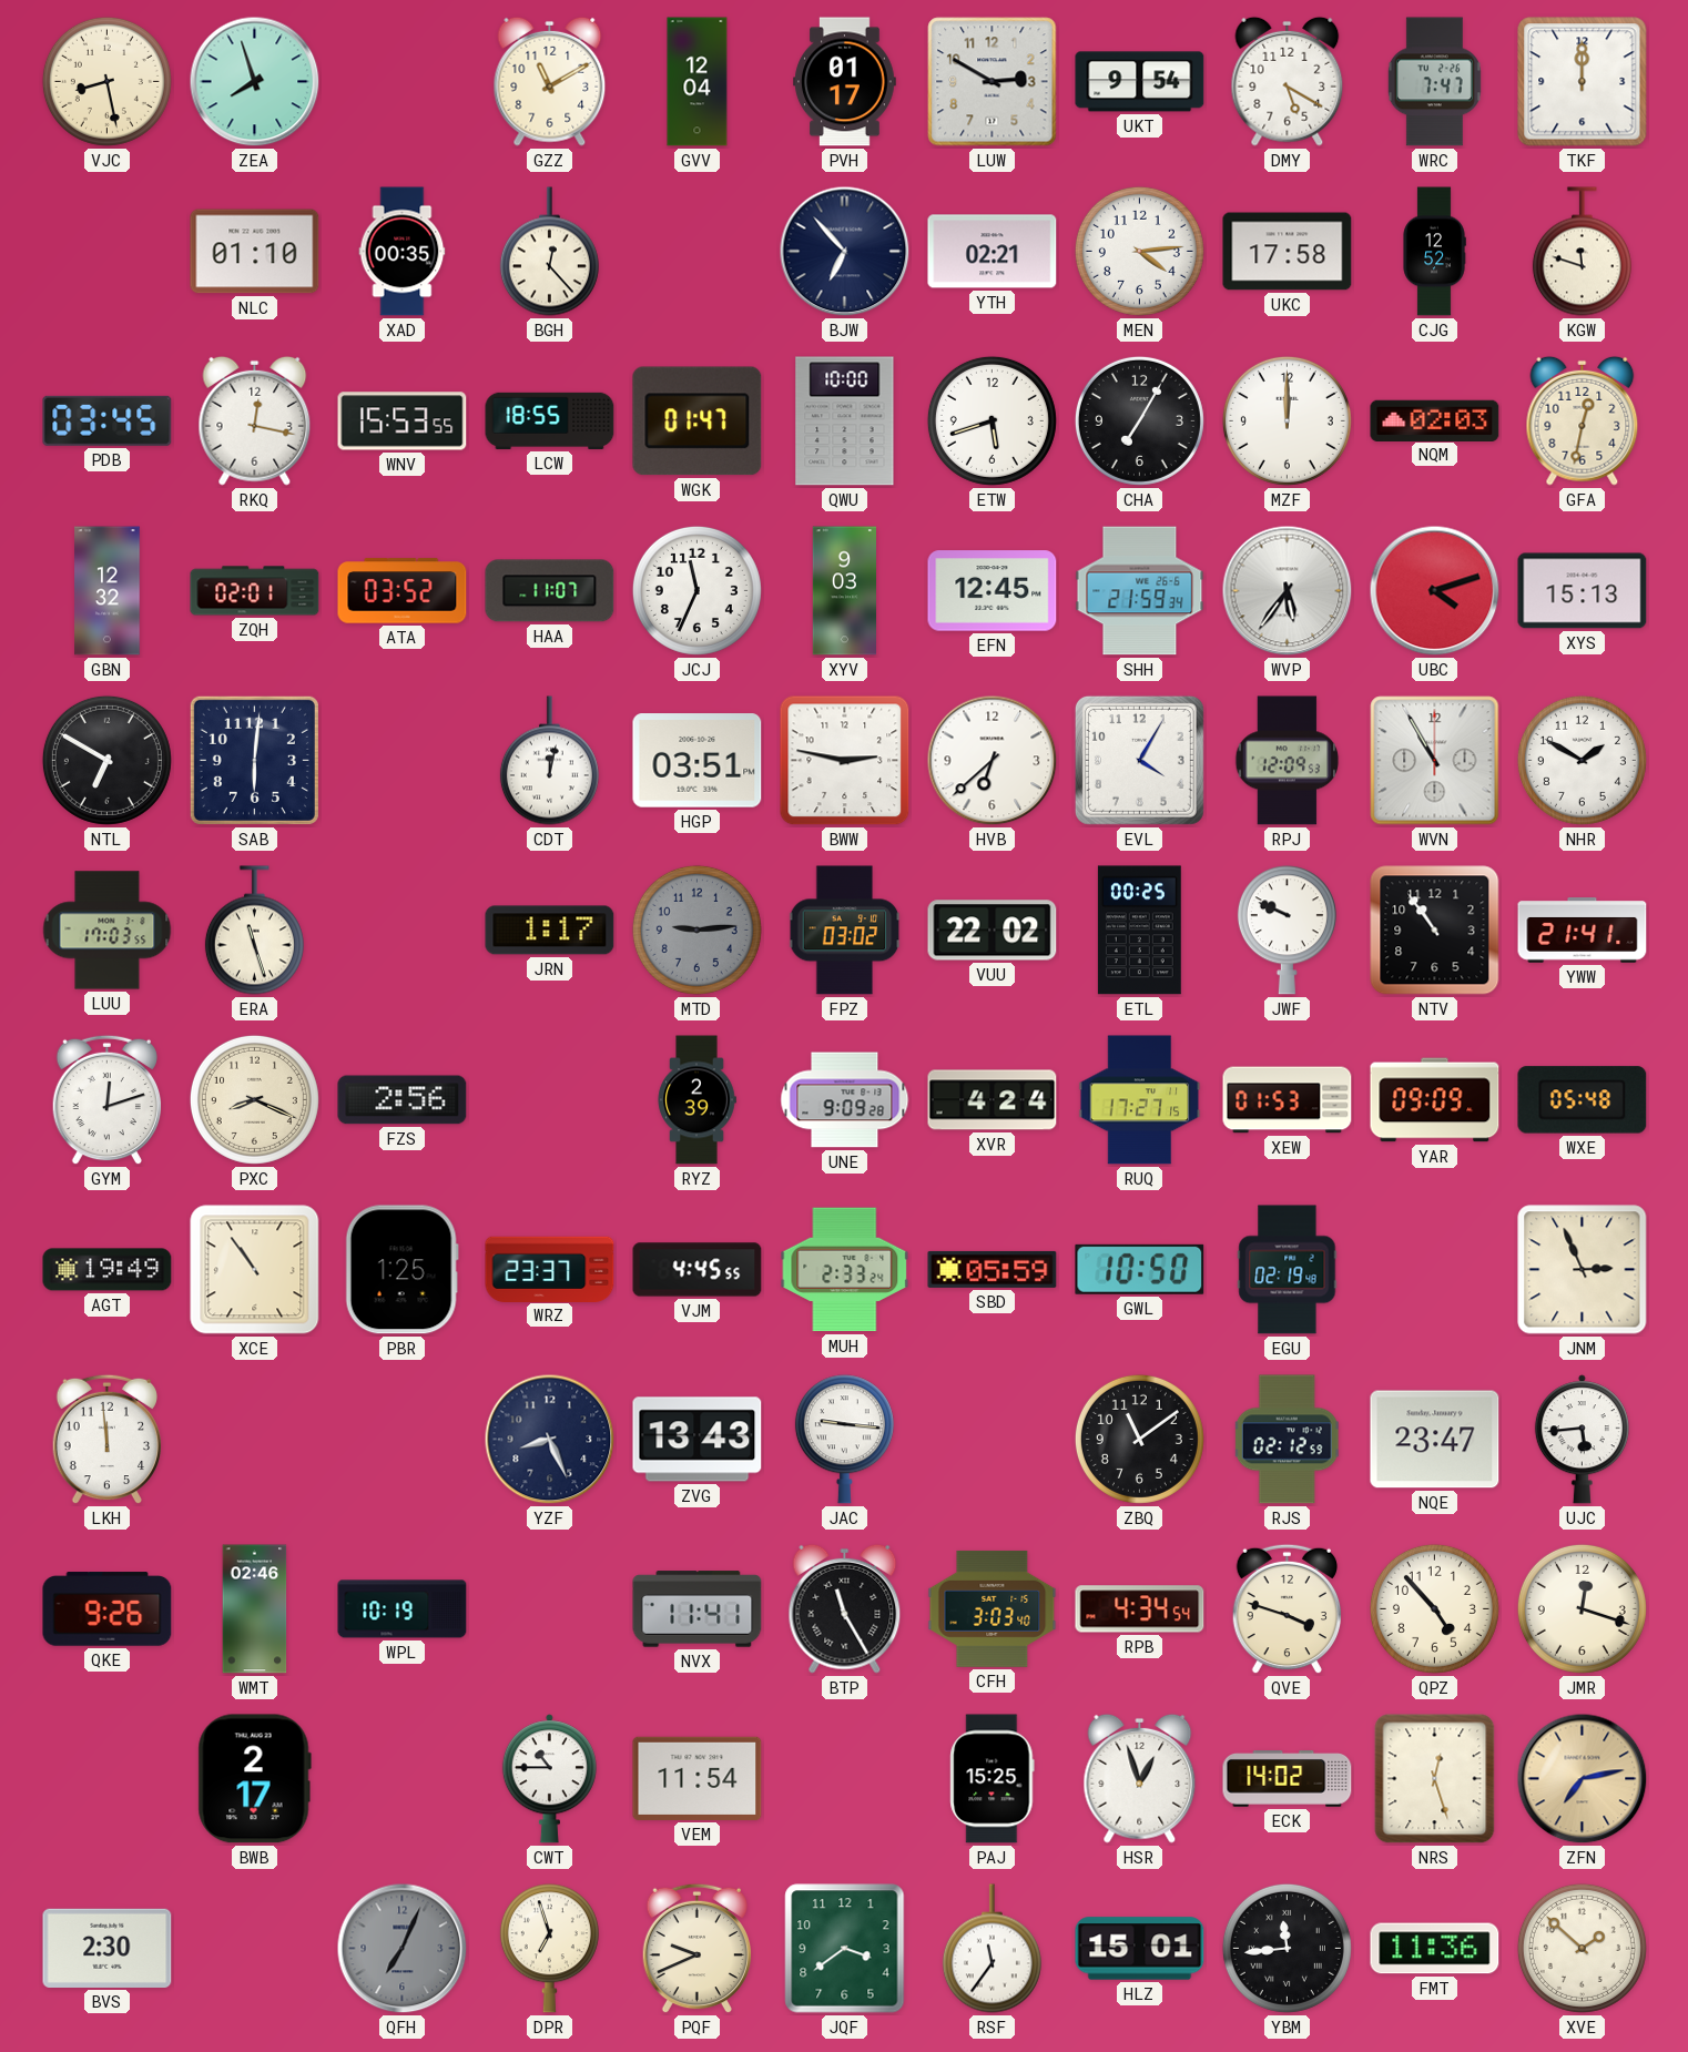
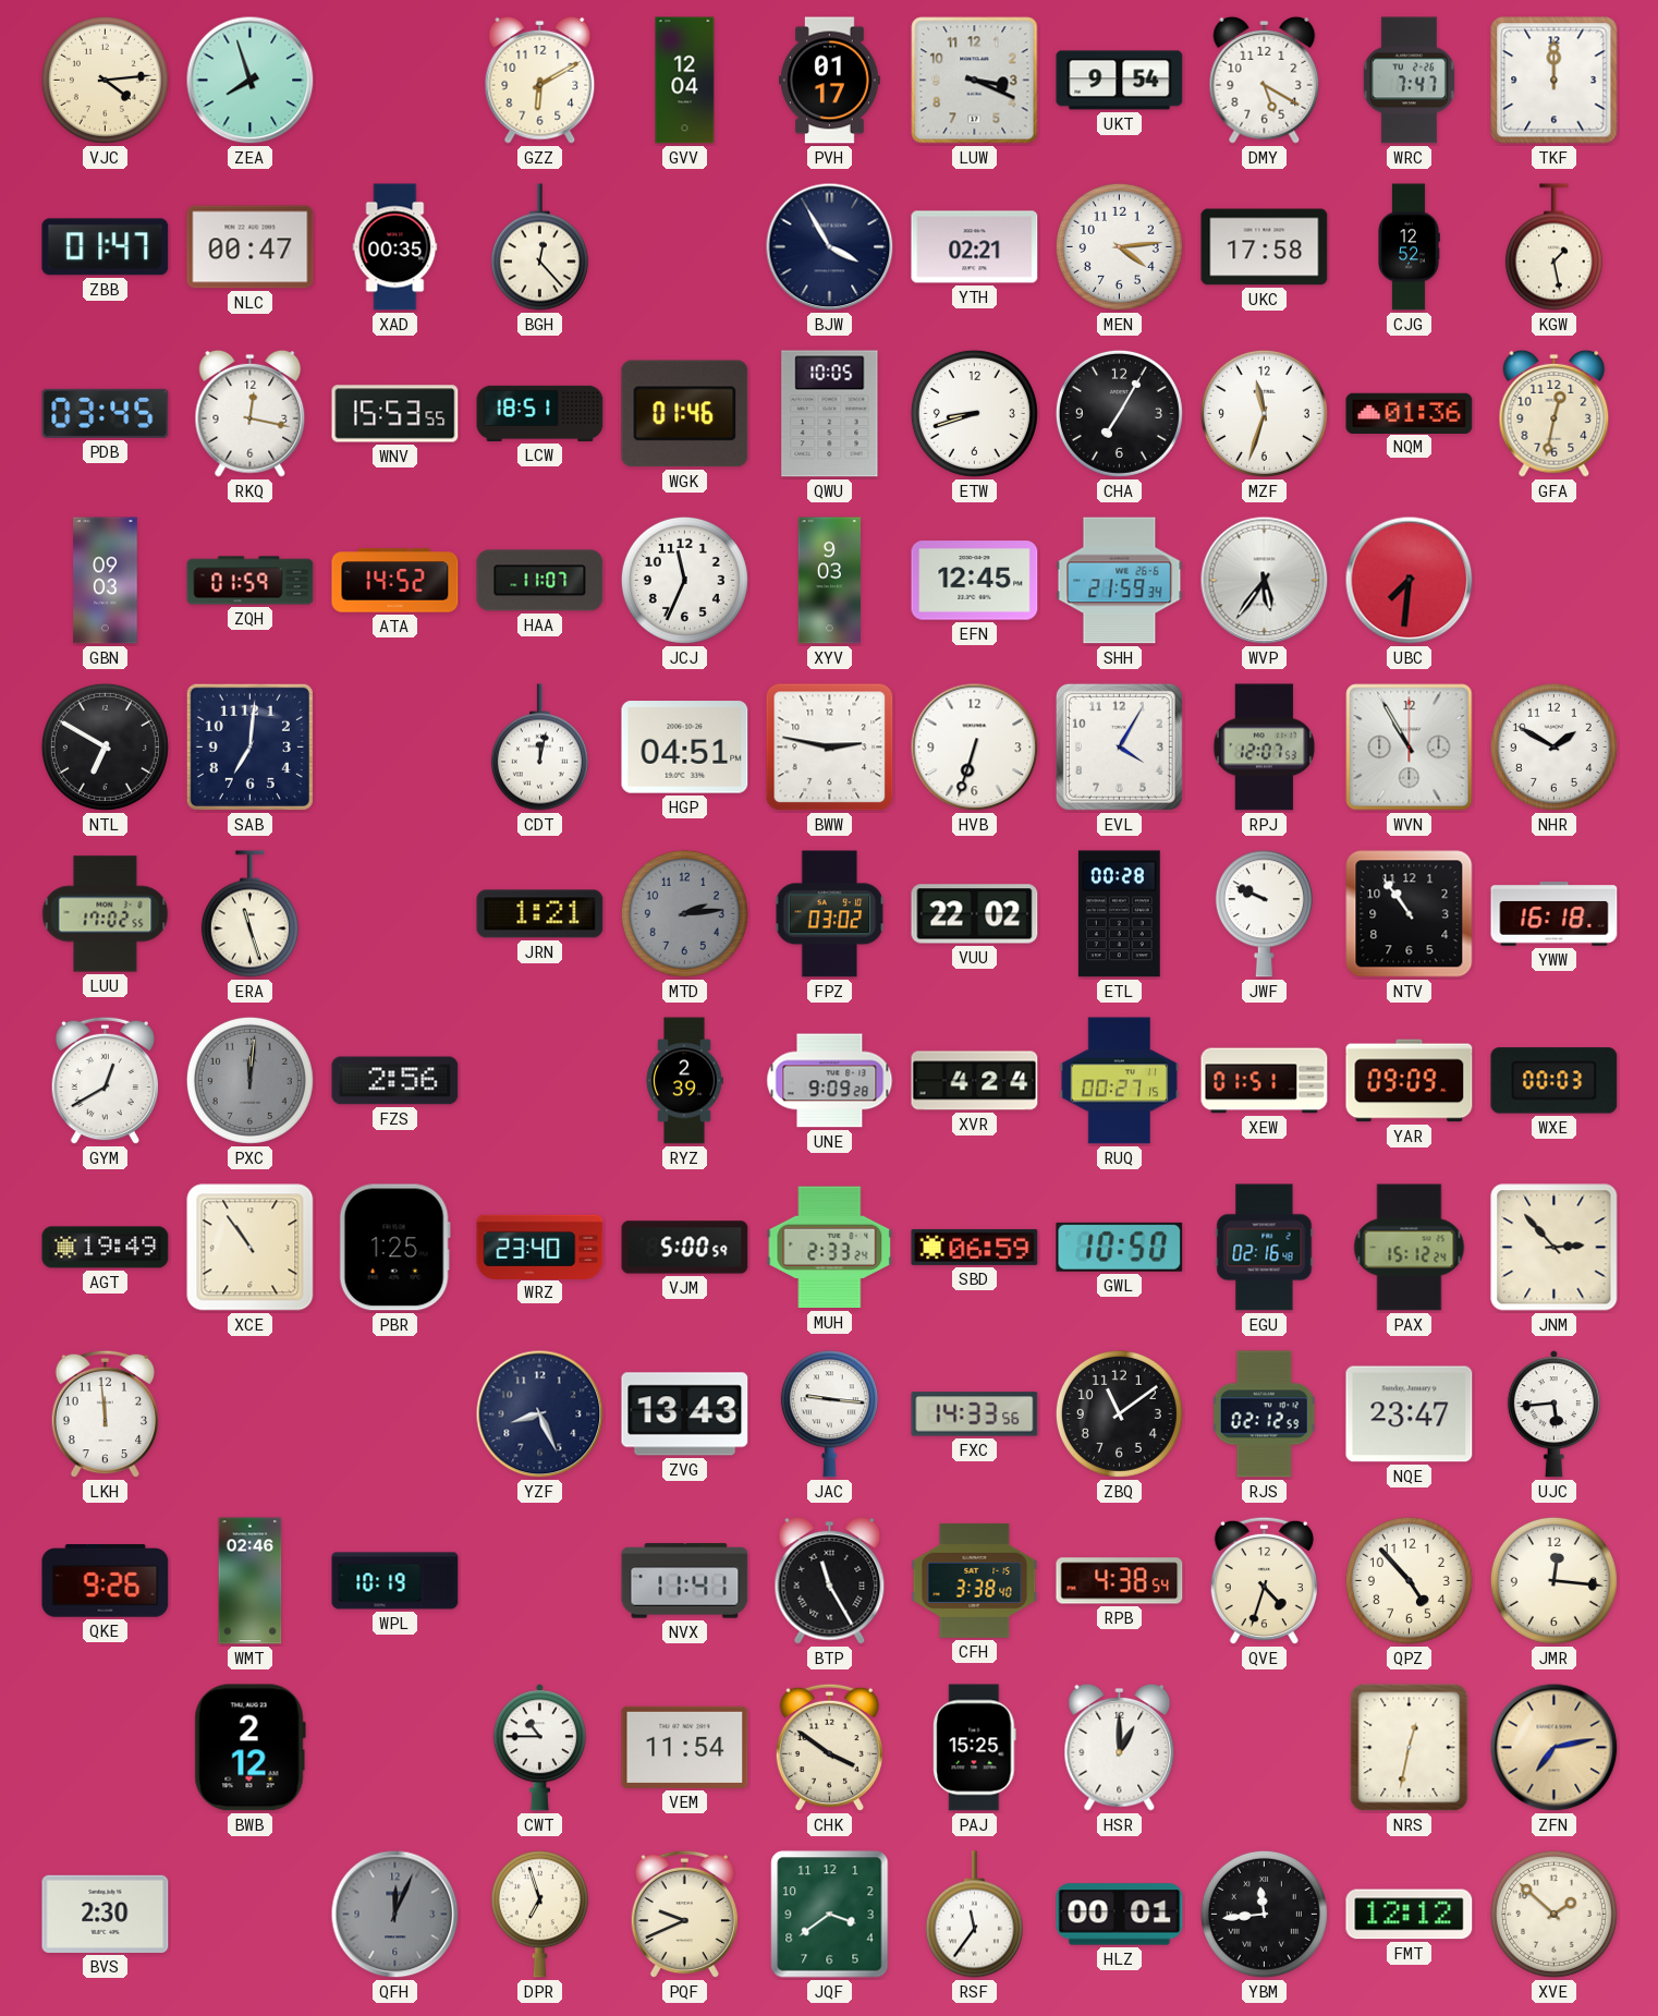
VJC: 8:28 -> 4:14
GZZ: 11:10 -> 6:10
LUW: 2:50 -> 3:19
ZBB: none -> 01:47
NLC: 01:10 -> 00:47
BJW: 6:53 -> 3:55
KGW: 11:48 -> 1:28
LCW: 18:55 -> 18:51
WGK: 01:47 -> 01:46
QWU: 10:00 -> 10:05
ETW: 5:42 -> 8:42
MZF: 12:00 -> 11:33
NQM: 02:03 -> 01:36
GBN: 12:32 -> 09:03
ZQH: 02:01 -> 01:59
ATA: 03:52 -> 14:52
UBC: 4:12 -> 7:31
XYS: 15:13 -> none
SAB: 6:01 -> 7:01
HGP: 03:51 -> 04:51
HVB: 6:38 -> 6:33
RPJ: 12:09 -> 12:07
LUU: 17:03 -> 17:02
JRN: 1:17 -> 1:21
MTD: 9:14 -> 2:14
ETL: 00:25 -> 00:28
YWW: 21:41 -> 16:18
GYM: 12:12 -> 12:40
PXC: 8:19 -> 12:01
PXC dial: cream -> grey
RUQ: 17:27 -> 00:27
XEW: 01:53 -> 01:51
WXE: 05:48 -> 00:03
WRZ: 23:37 -> 23:40
VJM: 4:45 -> 5:00
SBD: 05:59 -> 06:59
EGU: 02:19 -> 02:16
PAX: none -> 15:12
JNM: 2:56 -> 2:53
FXC: none -> 14:33
CFH: 3:03 -> 3:38
RPB: 4:34 -> 4:38
QVE: 3:48 -> 4:33
JMR: 12:18 -> 12:16
BWB: 2:17 -> 2:12
CHK: none -> 3:51
HSR: 12:57 -> 1:00
ECK: 14:02 -> none
NRS: 12:27 -> 12:32
QFH: 7:04 -> 12:04
HLZ: 15:01 -> 00:01
FMT: 11:36 -> 12:12
